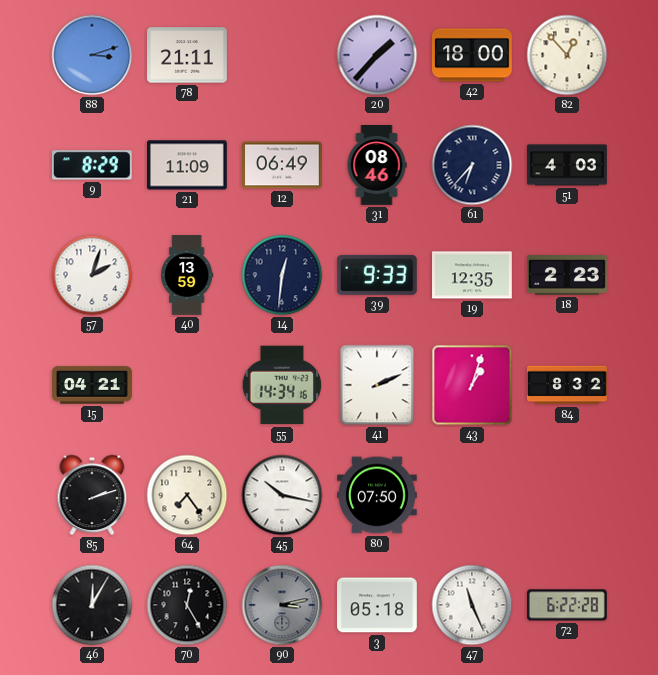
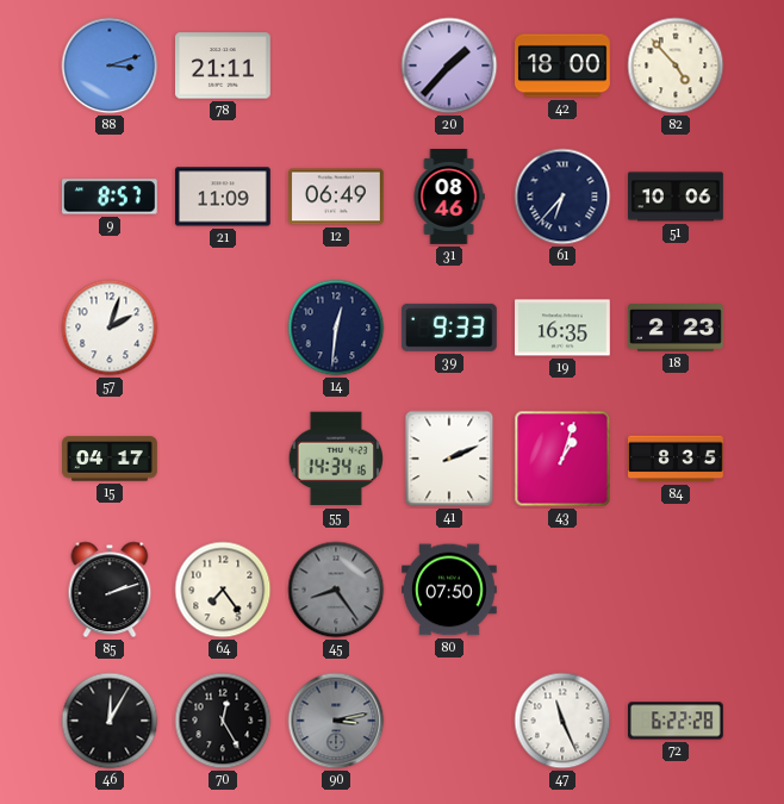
82: 12:53 -> 4:53
9: 8:29 -> 8:57
51: 4:03 -> 10:06
40: 13:59 -> none
19: 12:35 -> 16:35
15: 04:21 -> 04:17
84: 8:32 -> 8:35
45: 10:17 -> 8:24
45 dial: white -> grey
3: 05:18 -> none
